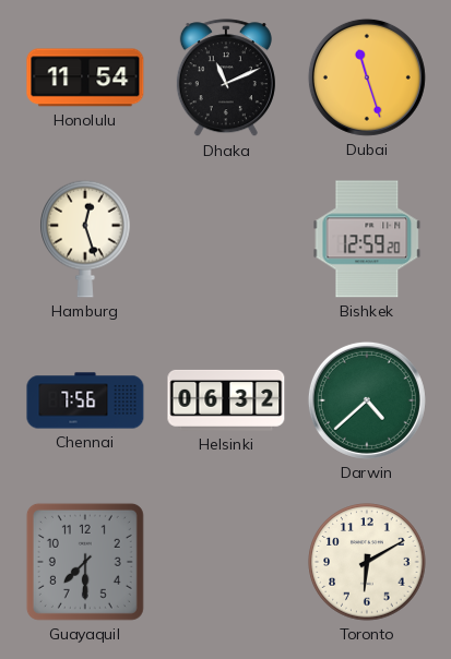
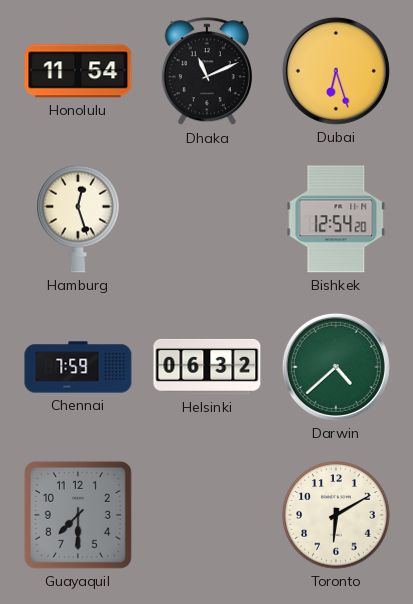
Dubai: 11:27 -> 6:27
Bishkek: 12:59 -> 12:54
Chennai: 7:56 -> 7:59
